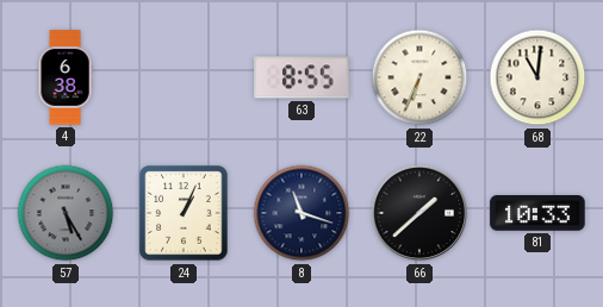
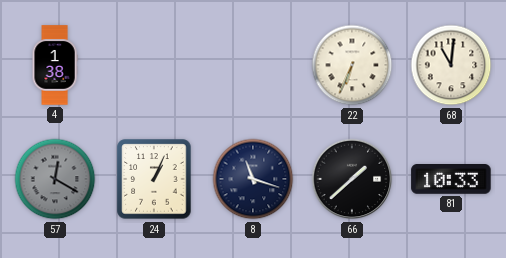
4: 6:38 -> 1:38
63: 8:55 -> none
57: 5:25 -> 12:20
